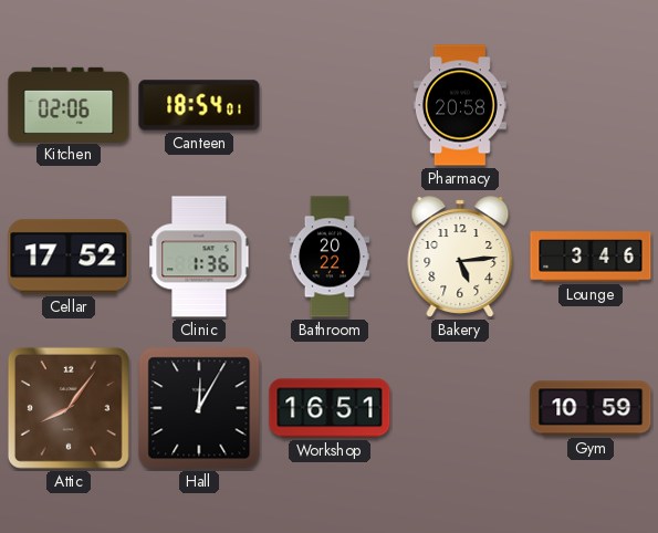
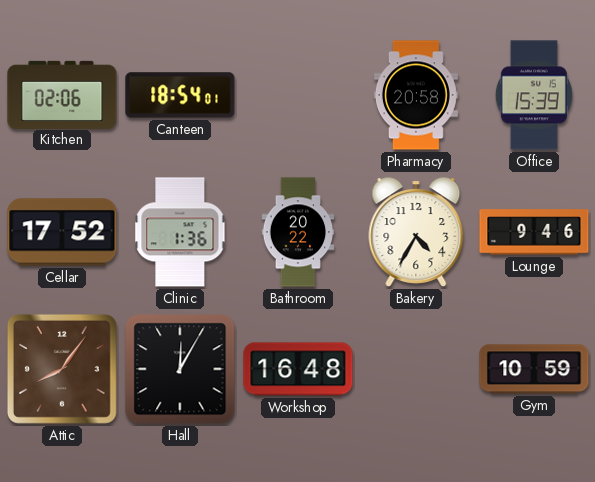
Office: none -> 15:39
Bakery: 5:14 -> 4:35
Lounge: 3:46 -> 9:46
Workshop: 16:51 -> 16:48
